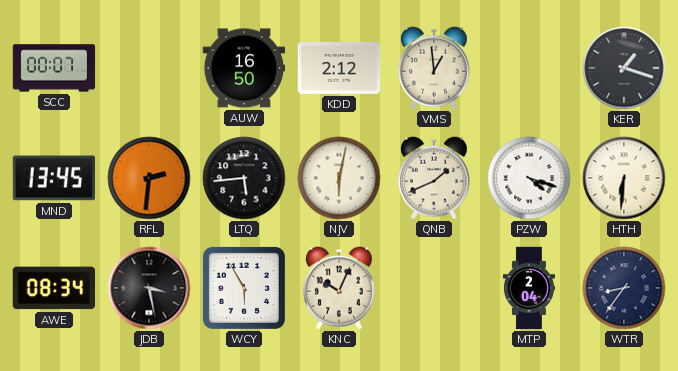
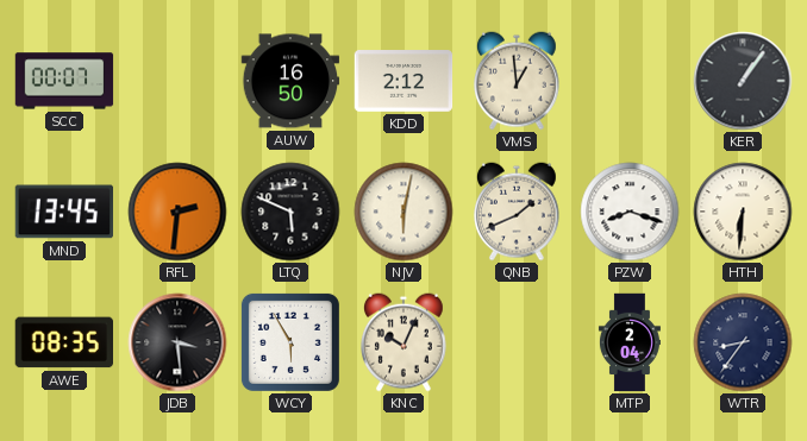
KER: 1:18 -> 1:06
LTQ: 5:44 -> 5:49
PZW: 4:18 -> 8:18
AWE: 08:34 -> 08:35
JDB: 3:28 -> 3:29
